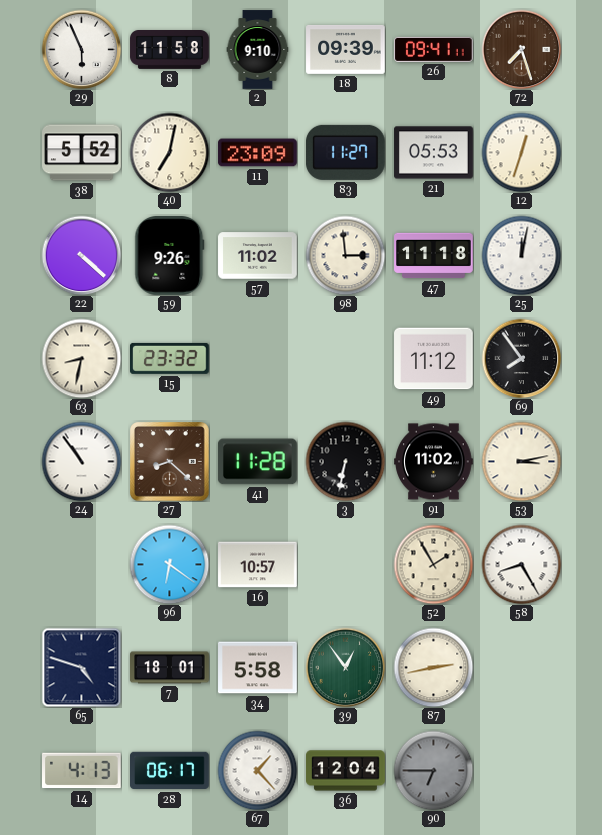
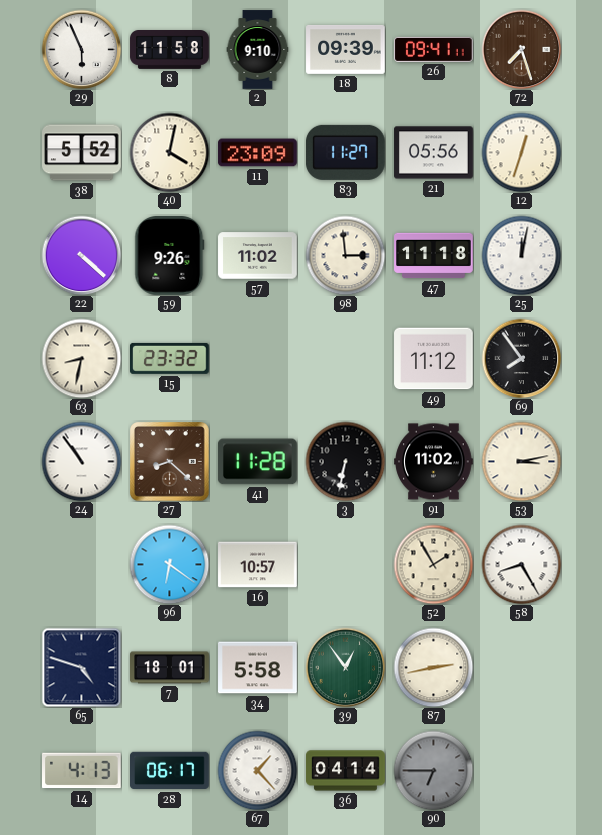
40: 7:02 -> 4:02
21: 05:53 -> 05:56
36: 12:04 -> 04:14
